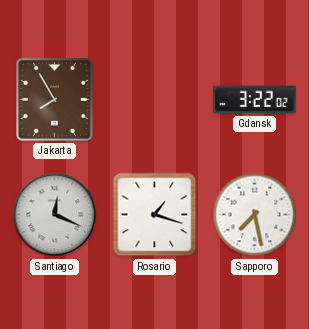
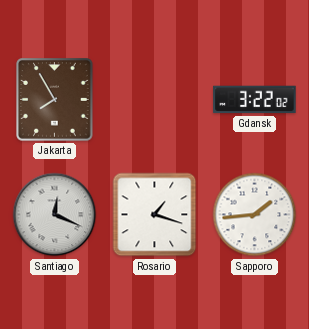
Sapporo: 7:28 -> 1:44
